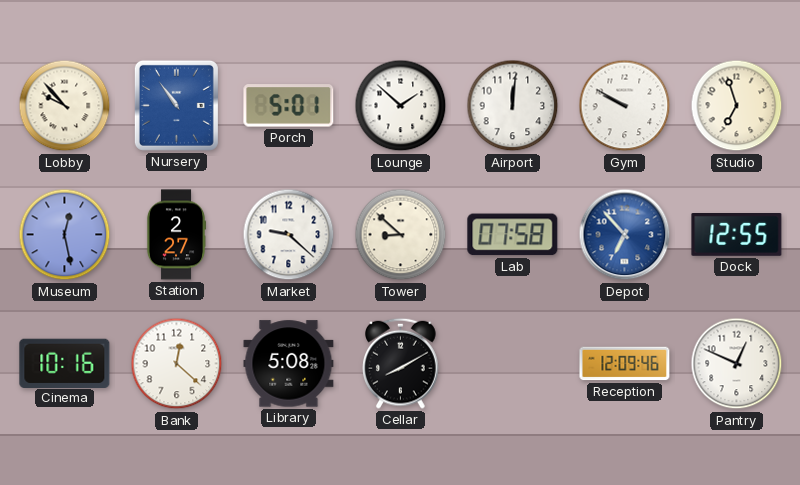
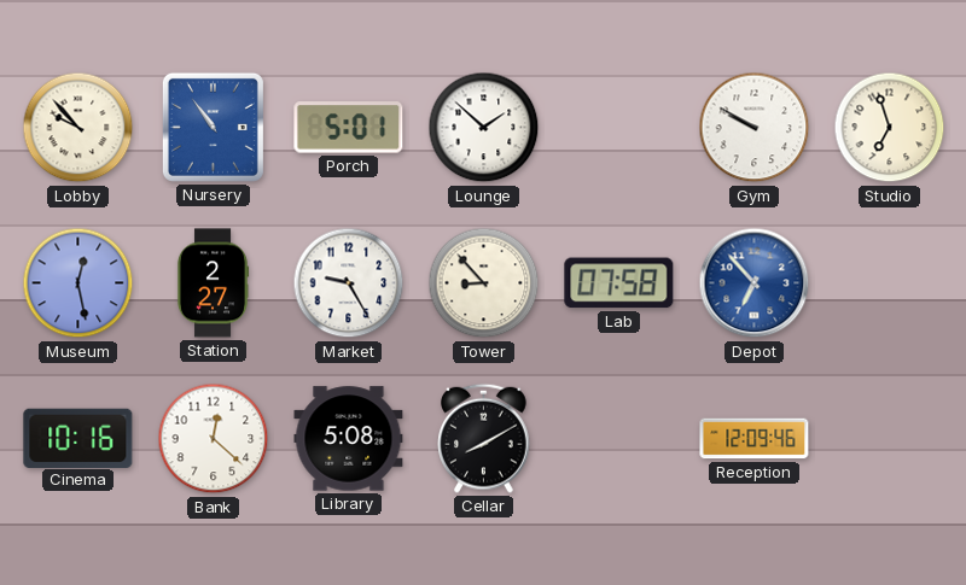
Airport: 12:01 -> none
Market: 9:22 -> 9:25
Tower: 8:52 -> 8:53
Dock: 12:55 -> none
Pantry: 12:49 -> none
